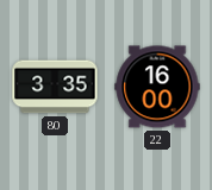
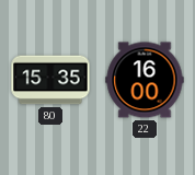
80: 3:35 -> 15:35
